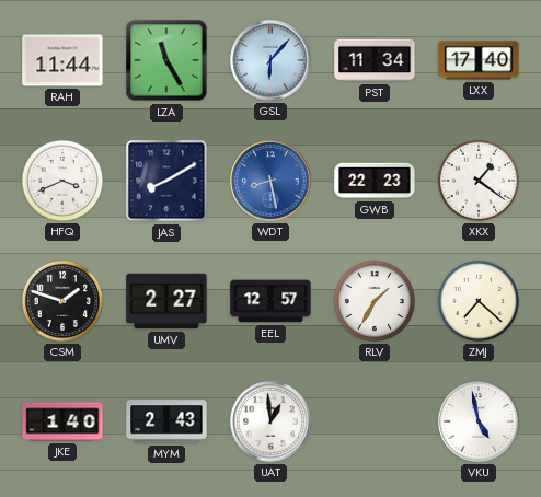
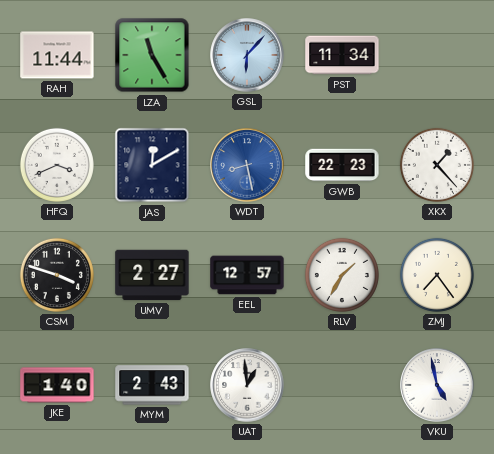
LXX: 17:40 -> none
JAS: 8:10 -> 12:10
XKX: 1:21 -> 1:23
CSM: 1:48 -> 3:48
ZMJ: 7:22 -> 7:24
